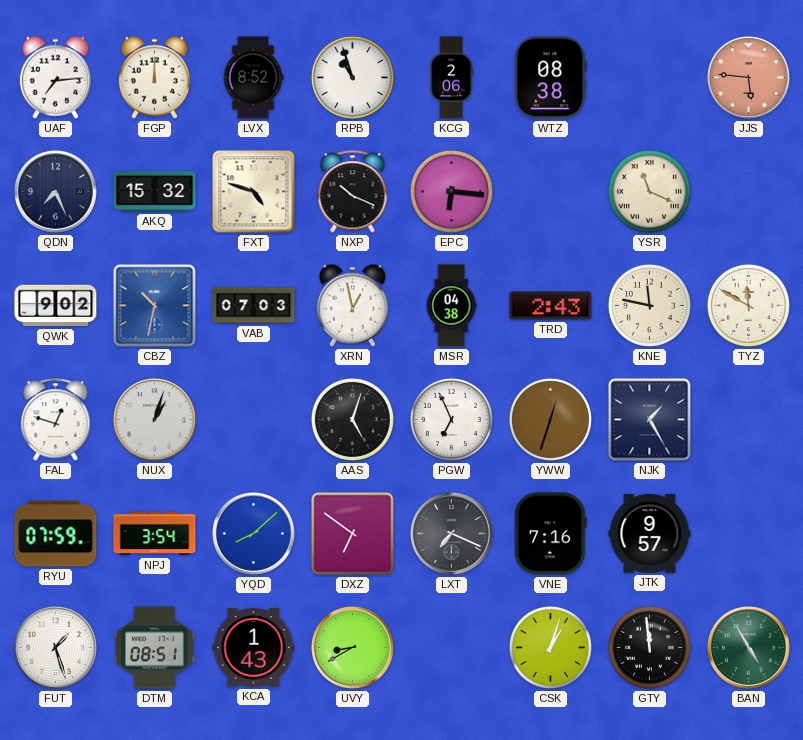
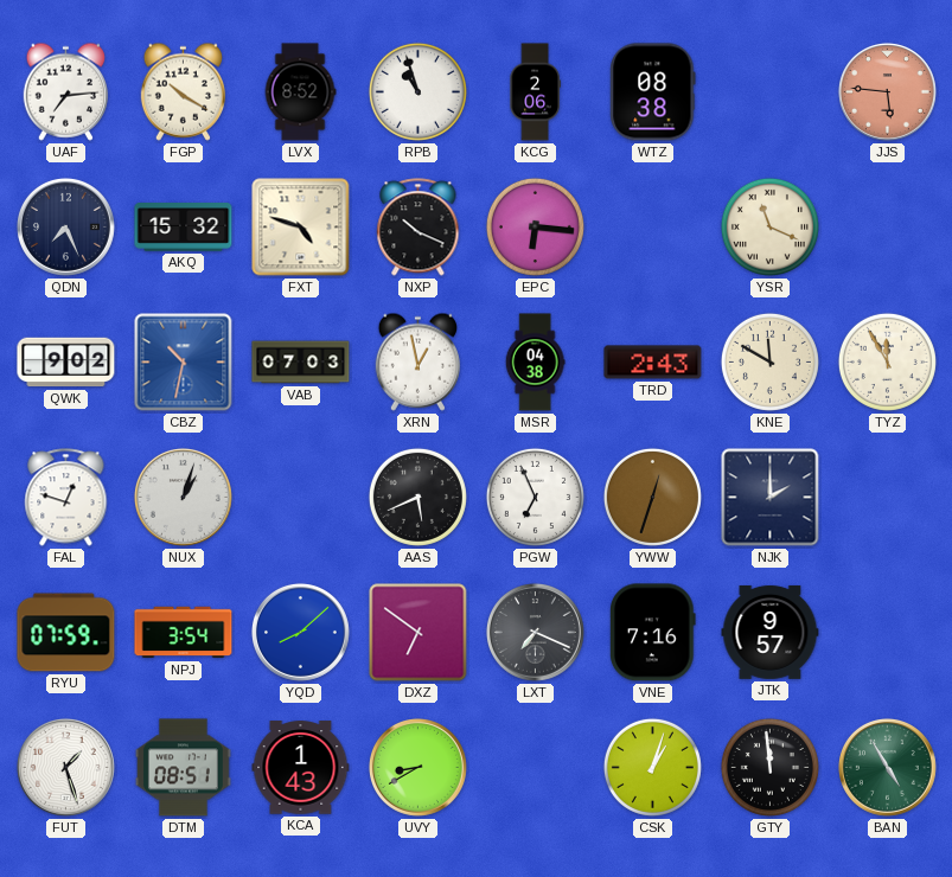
FGP: 12:00 -> 10:20
KNE: 11:47 -> 11:50
TYZ: 11:50 -> 11:55
AAS: 5:03 -> 5:41
NJK: 1:25 -> 2:00
